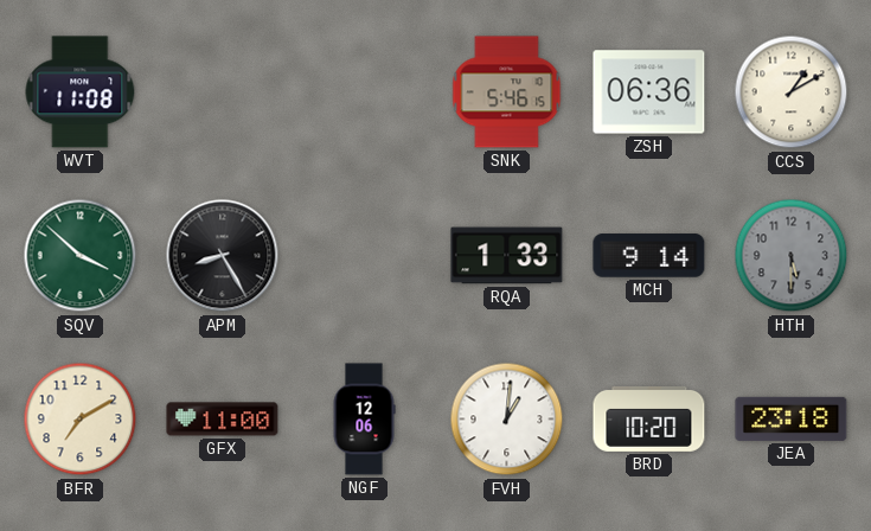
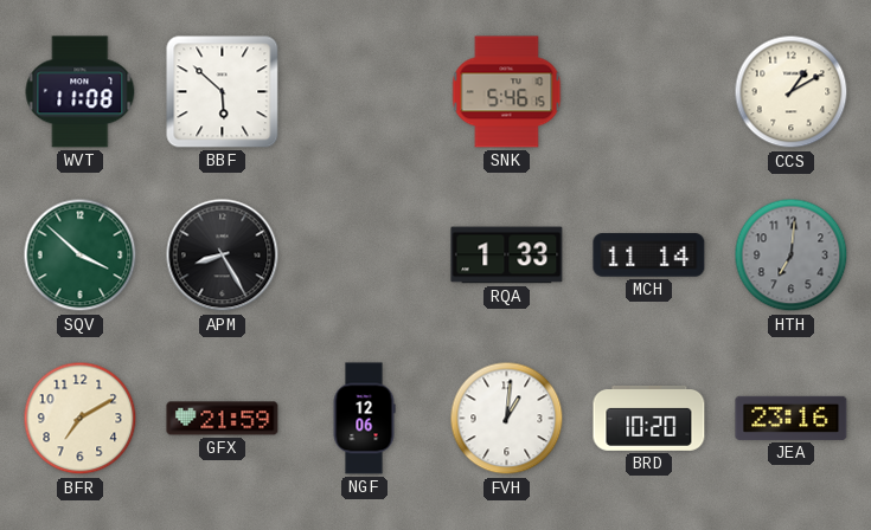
BBF: none -> 5:52
ZSH: 06:36 -> none
MCH: 9:14 -> 11:14
HTH: 5:30 -> 7:01
GFX: 11:00 -> 21:59
JEA: 23:18 -> 23:16
